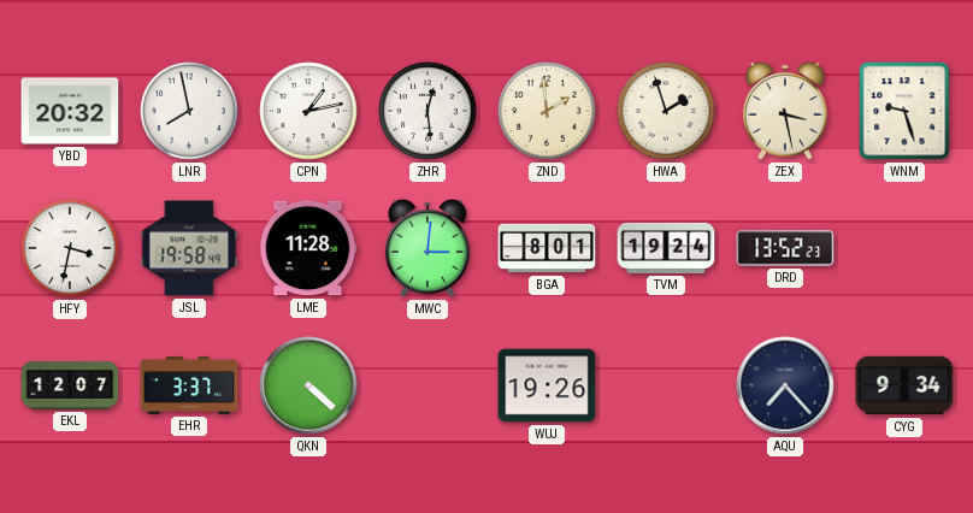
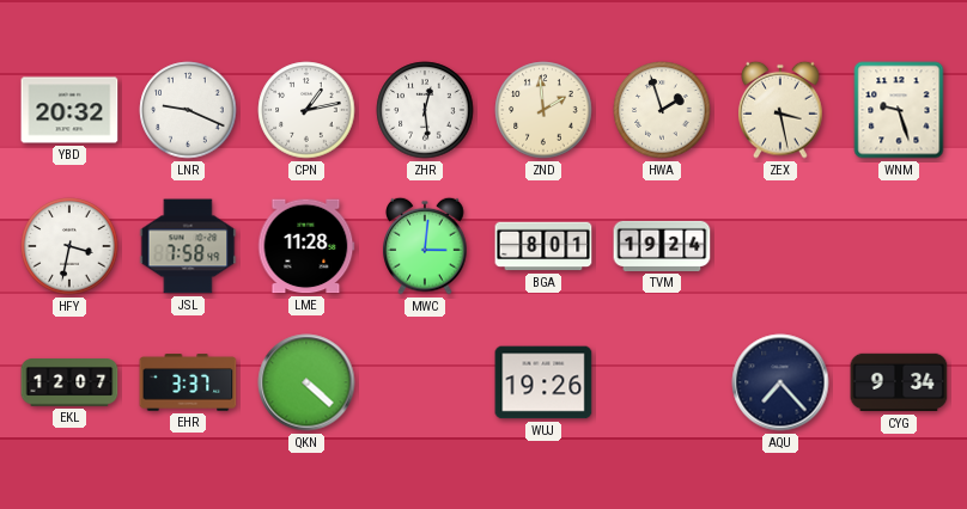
LNR: 7:58 -> 9:19
JSL: 19:58 -> 7:58
DRD: 13:52 -> none
